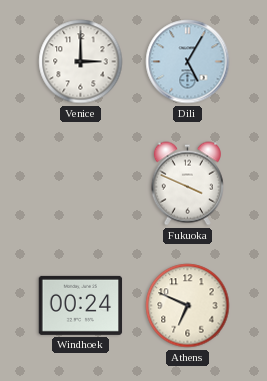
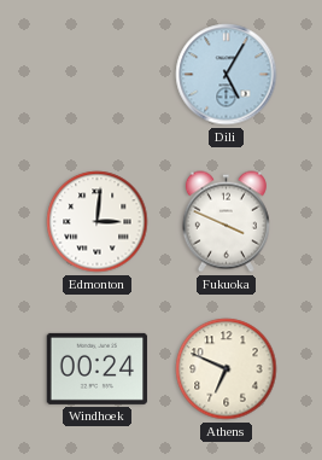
Venice: 3:00 -> none
Edmonton: none -> 3:01
